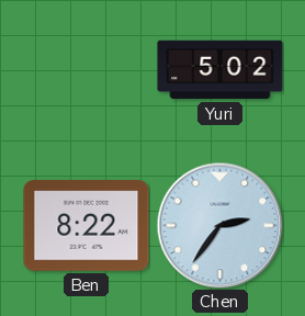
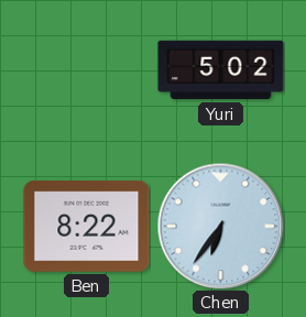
Chen: 2:36 -> 6:36
